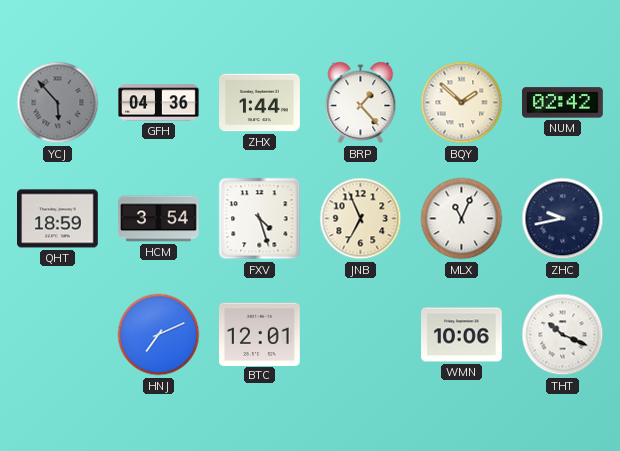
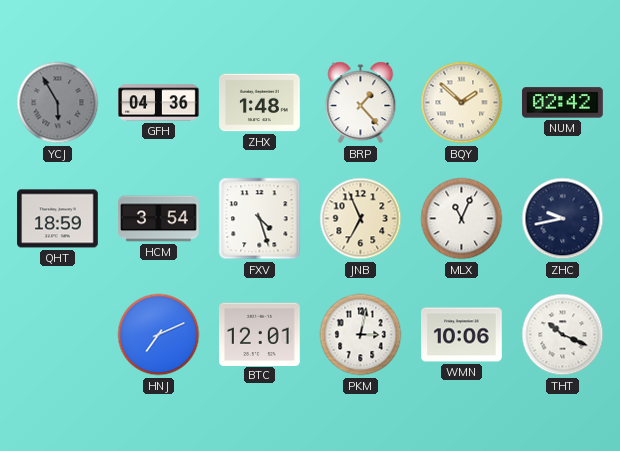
YCJ: 5:53 -> 5:55
ZHX: 1:44 -> 1:48
PKM: none -> 3:02
